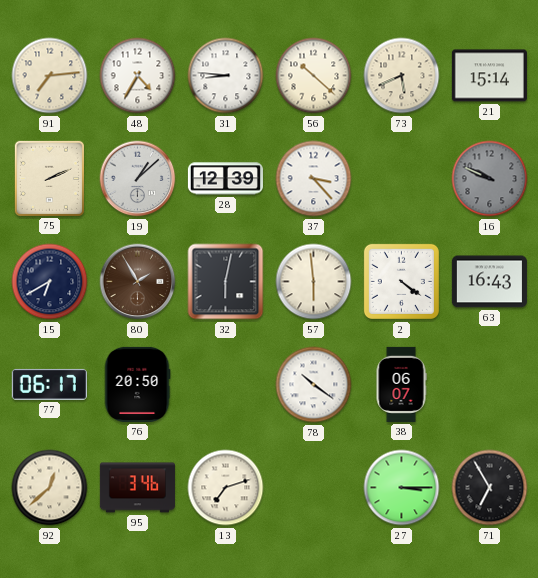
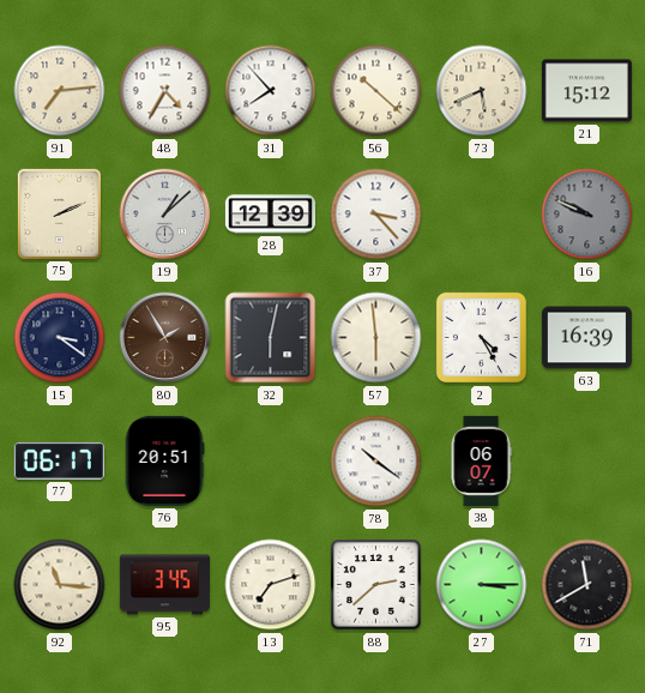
31: 8:46 -> 7:53
21: 15:14 -> 15:12
15: 6:40 -> 3:21
2: 4:21 -> 4:25
63: 16:43 -> 16:39
76: 20:50 -> 20:51
92: 12:38 -> 11:16
95: 3:46 -> 3:45
88: none -> 2:38
71: 6:55 -> 11:40
